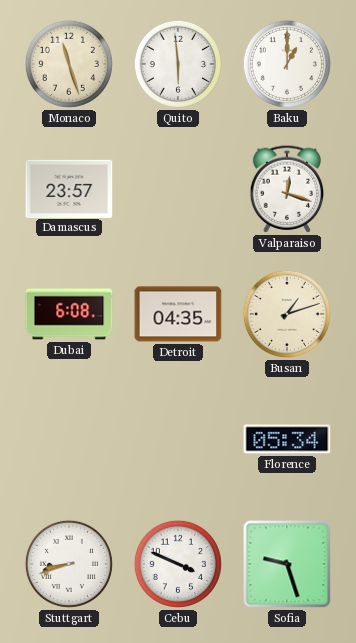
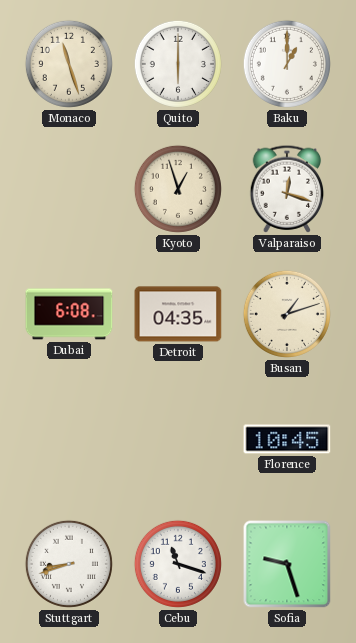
Quito: 5:59 -> 6:00
Damascus: 23:57 -> none
Kyoto: none -> 12:57
Florence: 05:34 -> 10:45
Cebu: 3:49 -> 11:18
